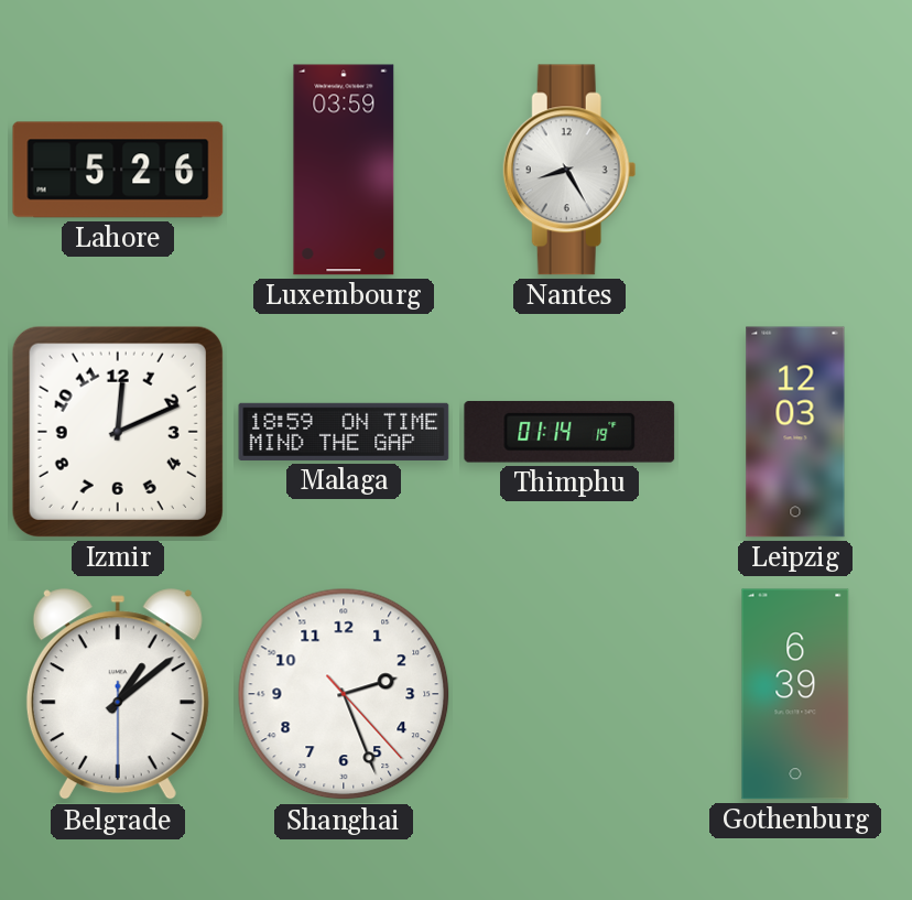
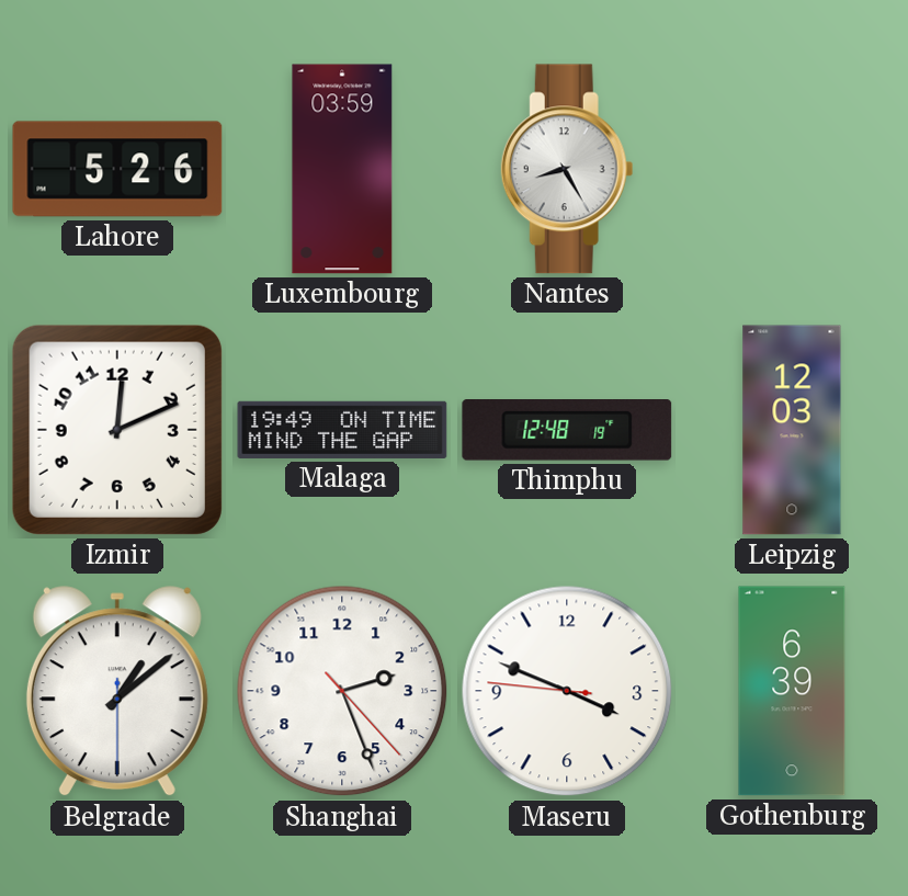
Malaga: 18:59 -> 19:49
Thimphu: 01:14 -> 12:48
Maseru: none -> 3:48
